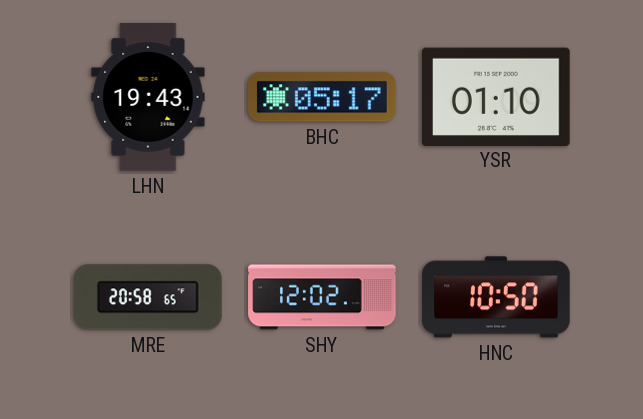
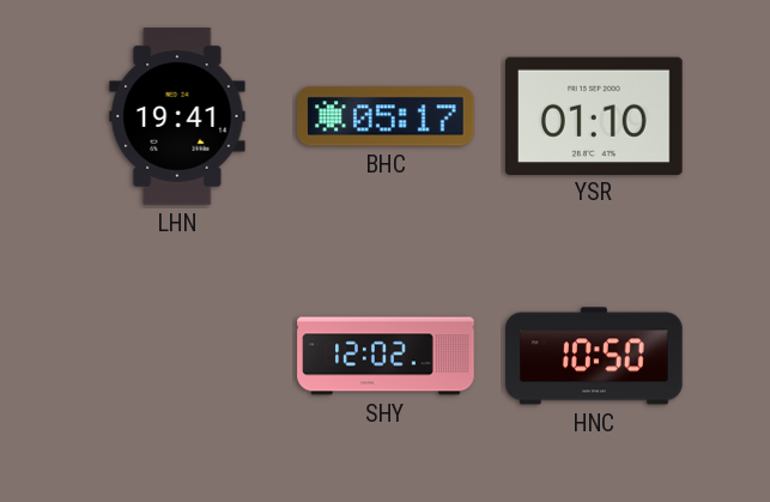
LHN: 19:43 -> 19:41
MRE: 20:58 -> none
